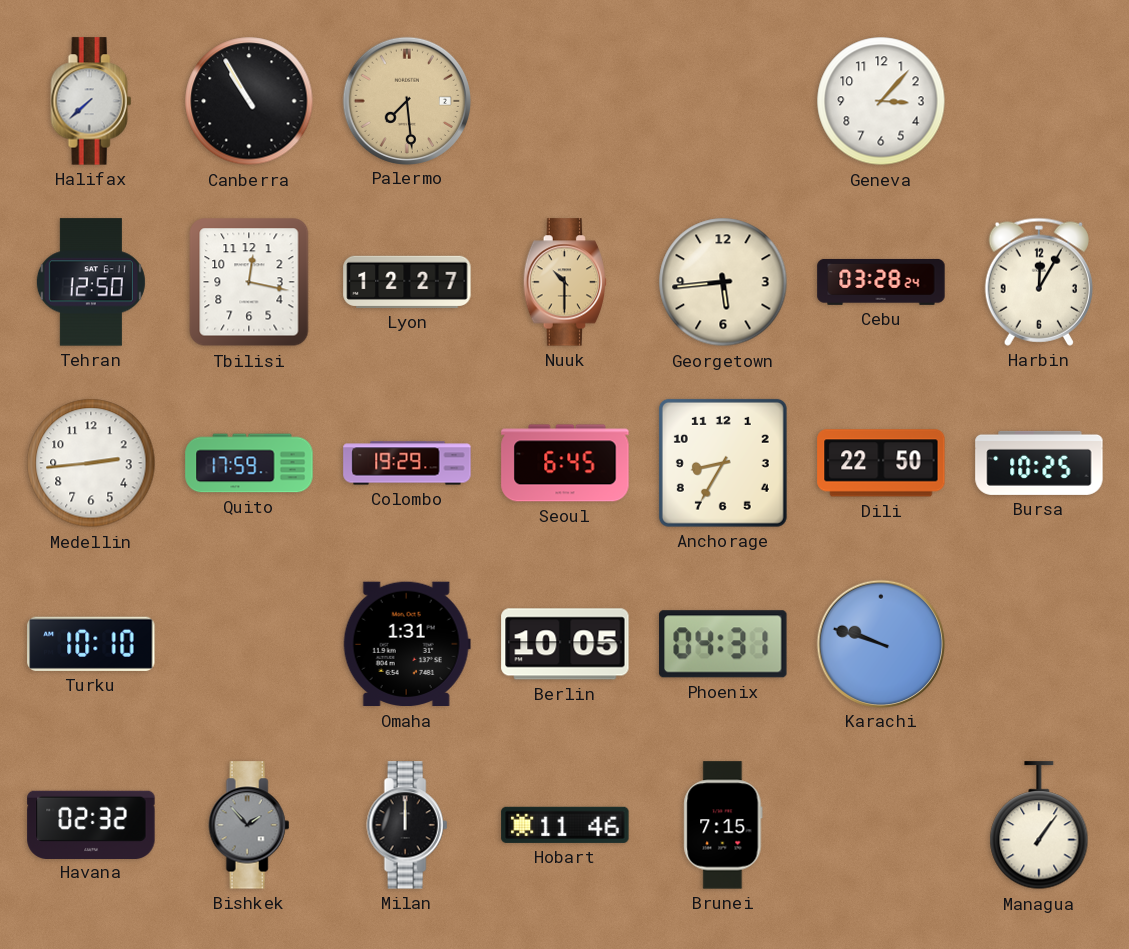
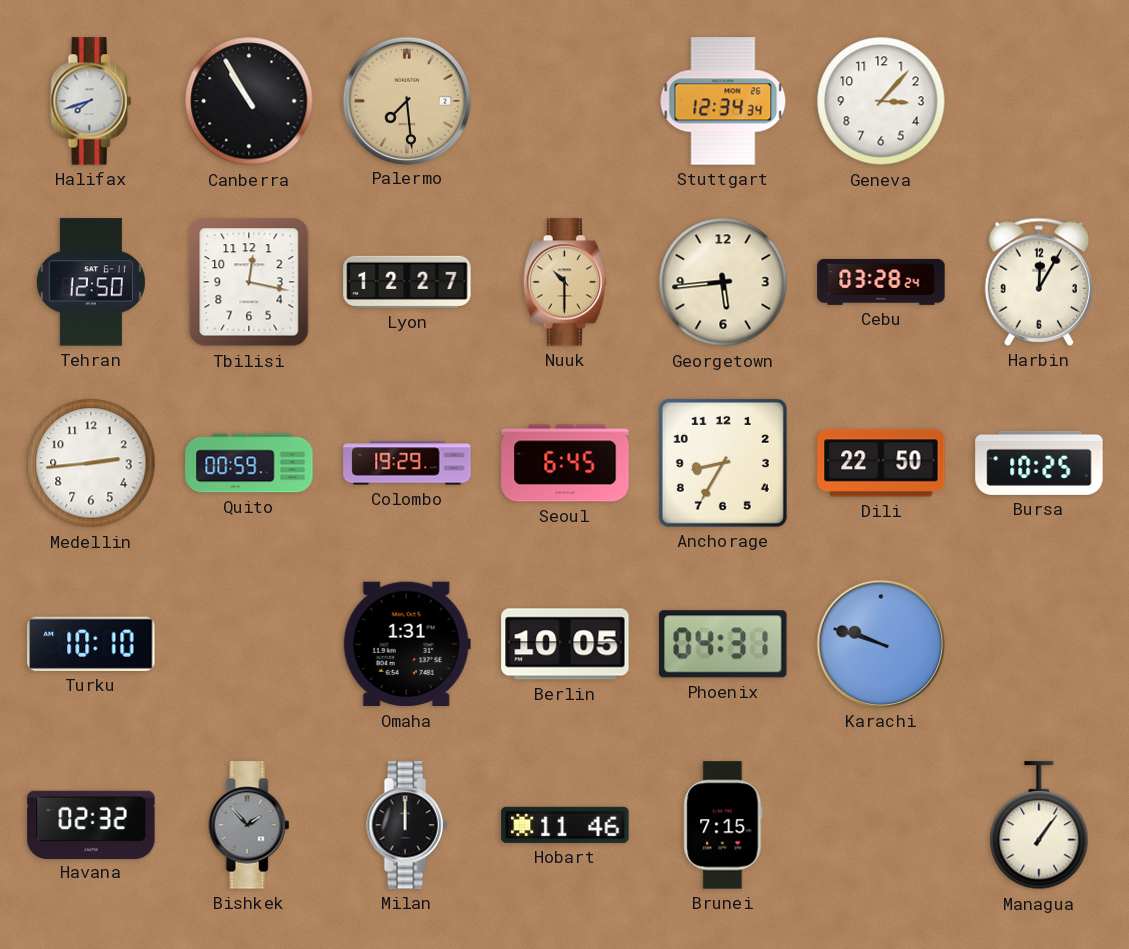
Halifax: 7:38 -> 7:42
Stuttgart: none -> 12:34
Quito: 17:59 -> 00:59
